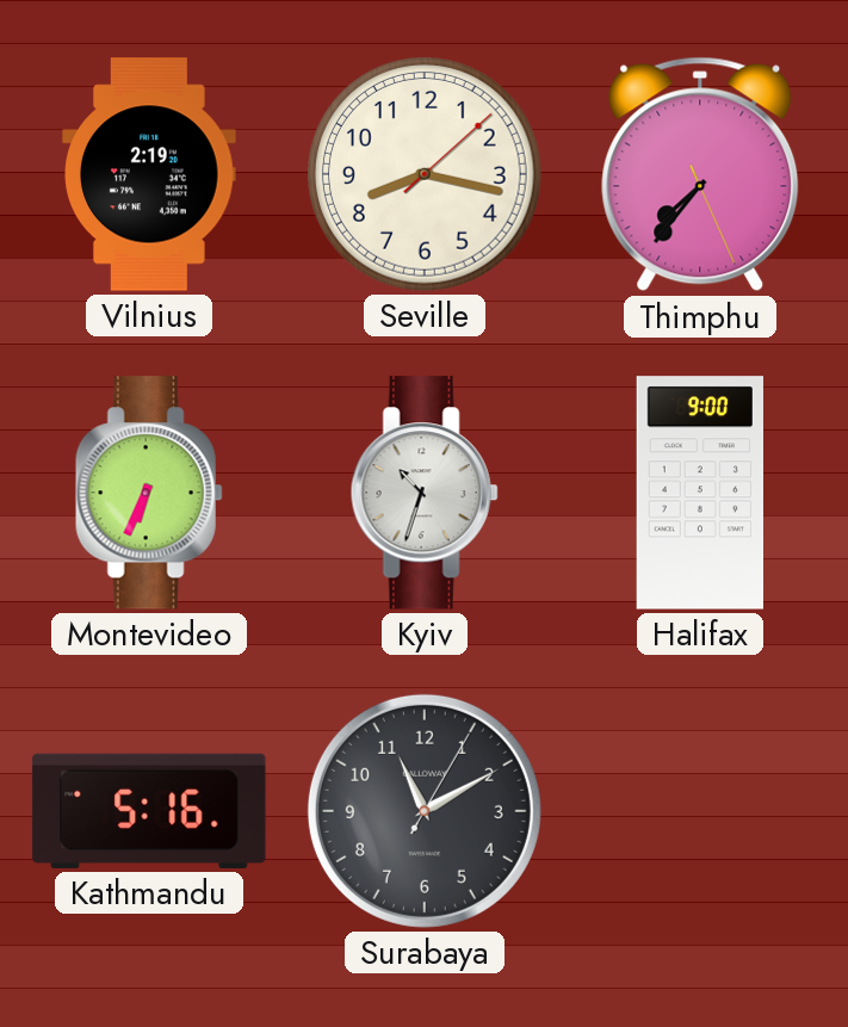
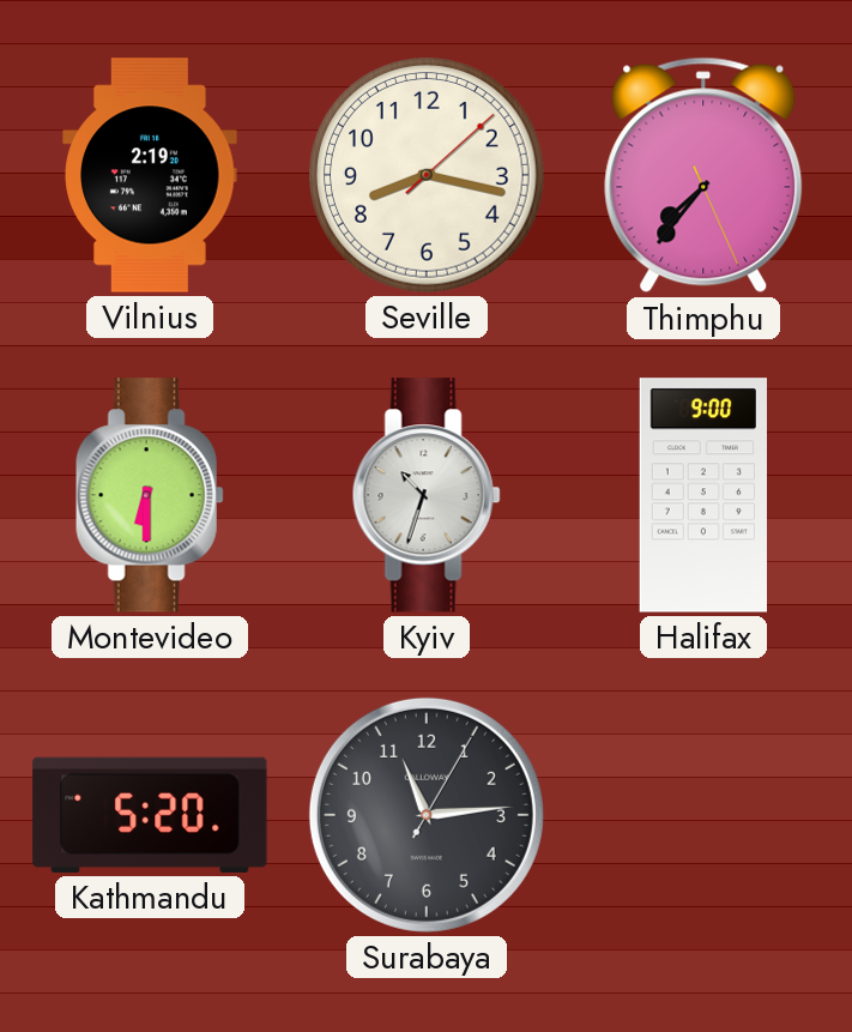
Montevideo: 6:34 -> 6:30
Kathmandu: 5:16 -> 5:20
Surabaya: 11:10 -> 11:14
